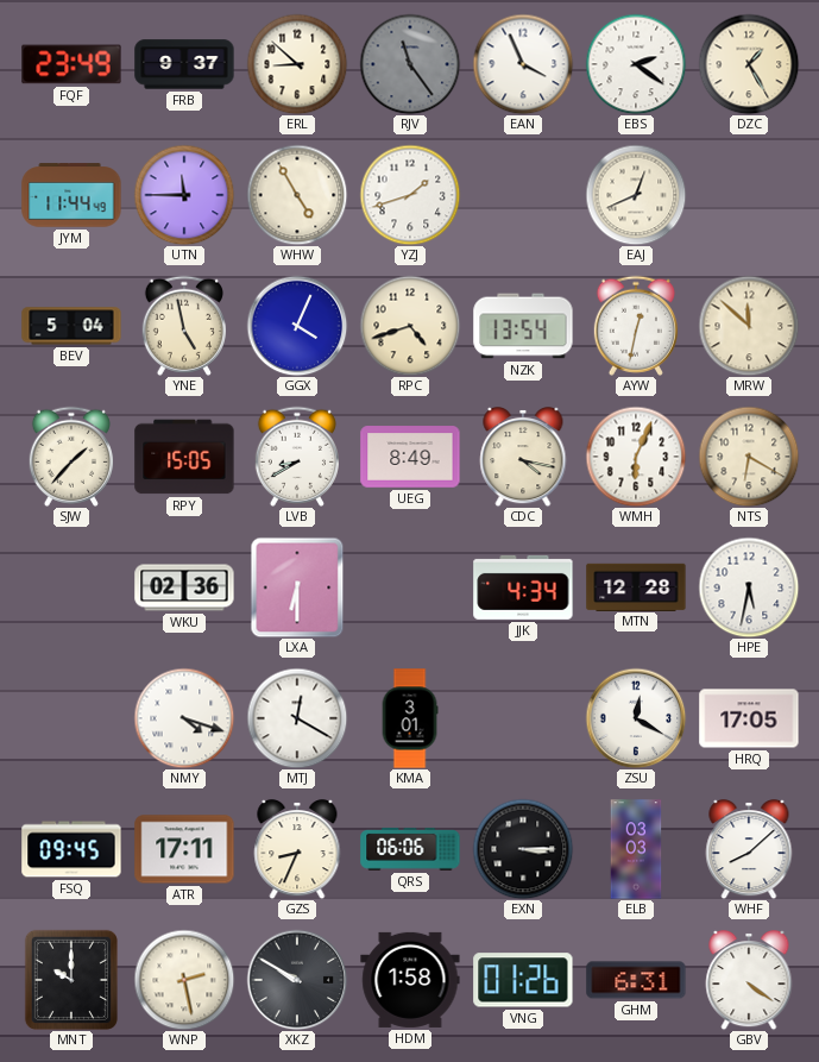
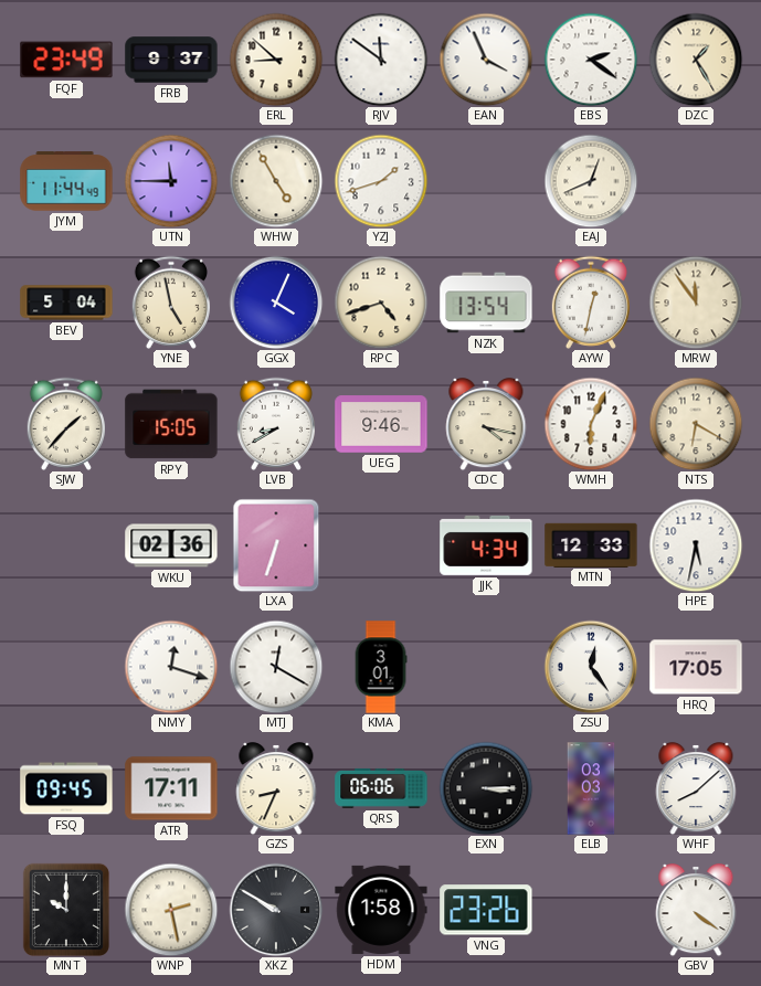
RJV: 11:24 -> 11:51
RJV dial: grey -> white
MRW: 11:52 -> 11:54
UEG: 8:49 -> 9:46
LXA: 6:30 -> 6:33
MTN: 12:28 -> 12:33
NMY: 4:18 -> 12:18
ZSU: 12:20 -> 12:24
VNG: 01:26 -> 23:26
GHM: 6:31 -> none
